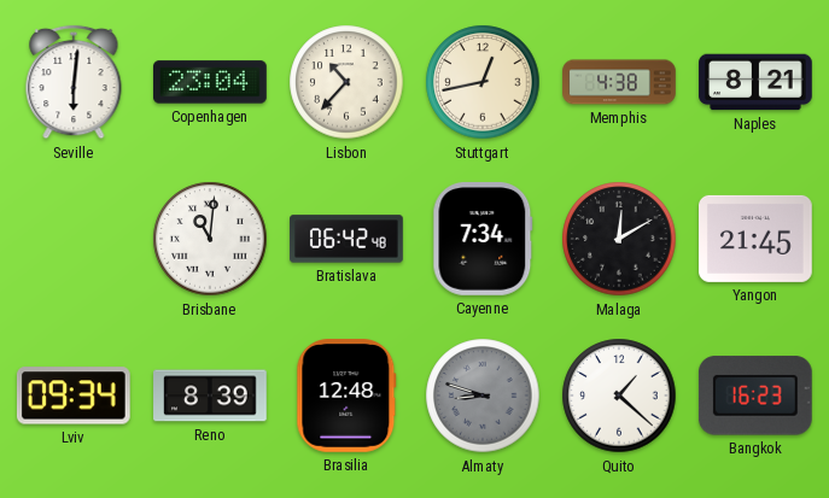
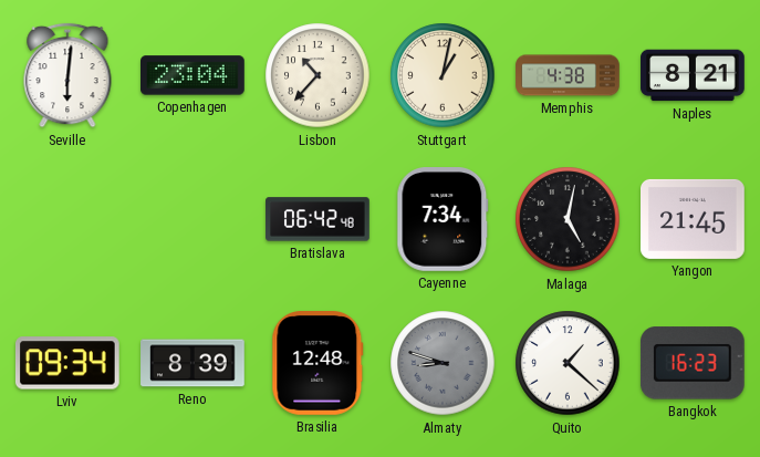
Stuttgart: 12:43 -> 1:02
Brisbane: 11:01 -> none
Malaga: 12:10 -> 5:02
